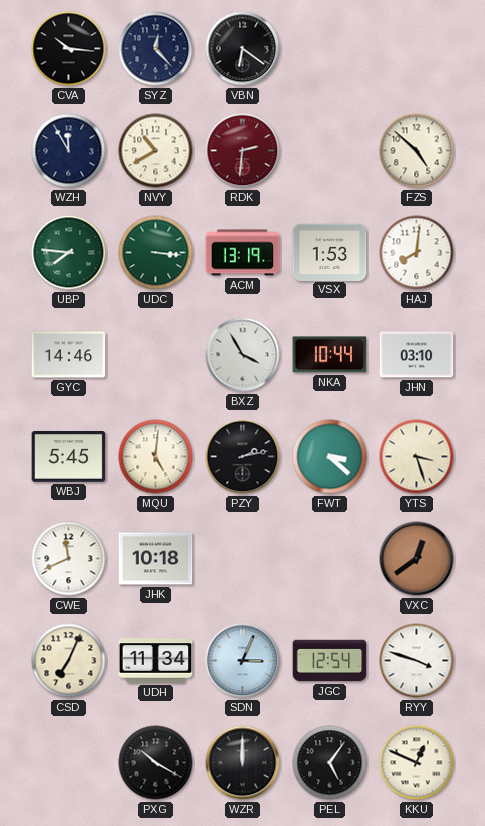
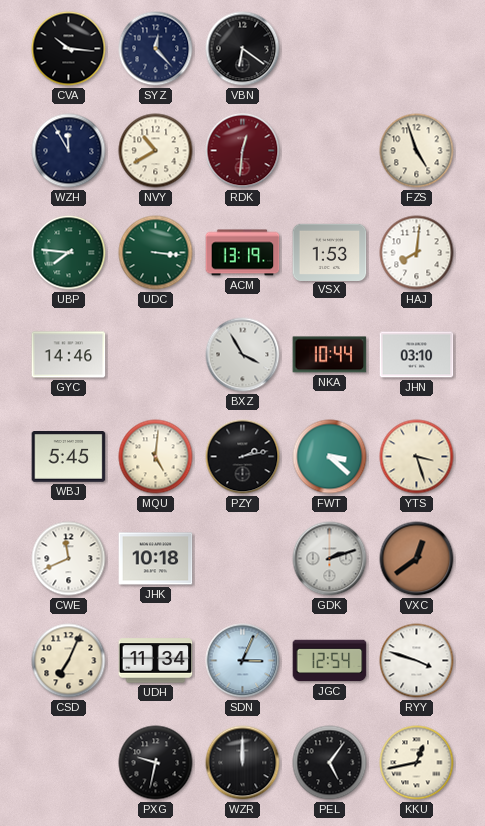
RDK: 2:31 -> 12:31
FZS: 4:52 -> 4:57
GDK: none -> 2:12
PXG: 10:20 -> 9:32
KKU: 12:49 -> 12:43
